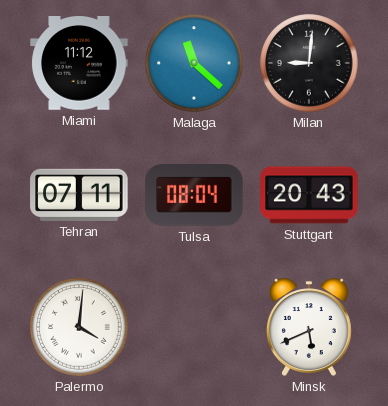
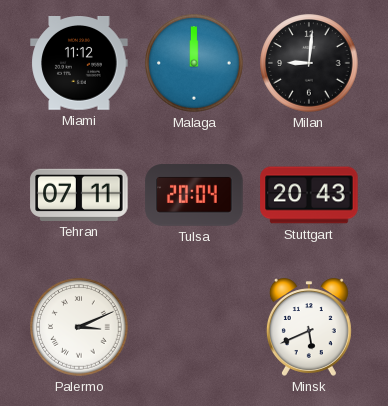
Malaga: 11:22 -> 12:00
Tulsa: 08:04 -> 20:04
Palermo: 4:01 -> 3:11
